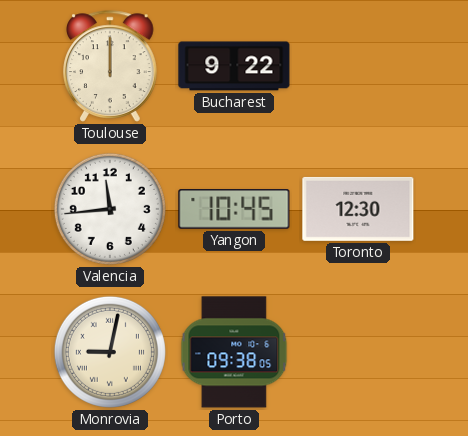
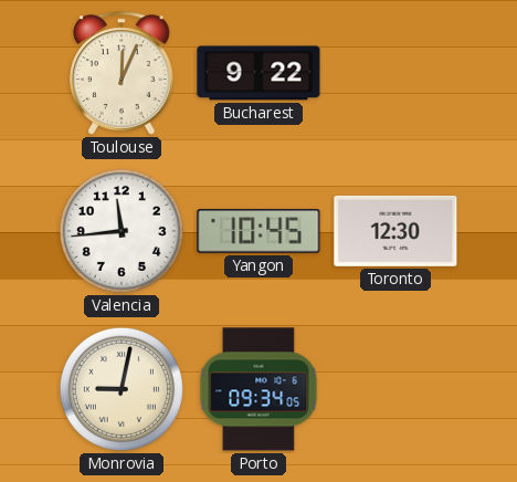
Toulouse: 12:00 -> 12:04
Porto: 09:38 -> 09:34
